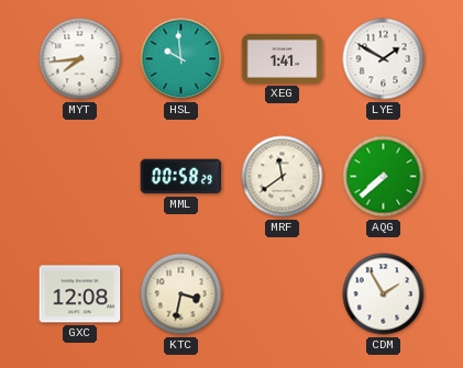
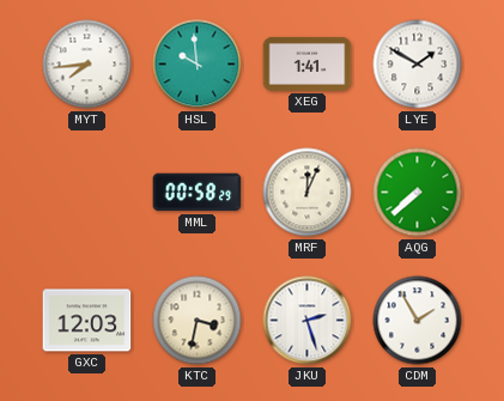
MRF: 11:39 -> 12:04
GXC: 12:08 -> 12:03
JKU: none -> 2:27
